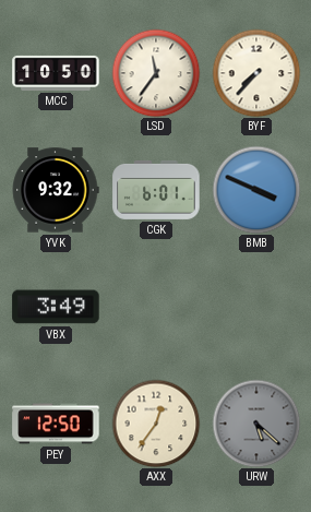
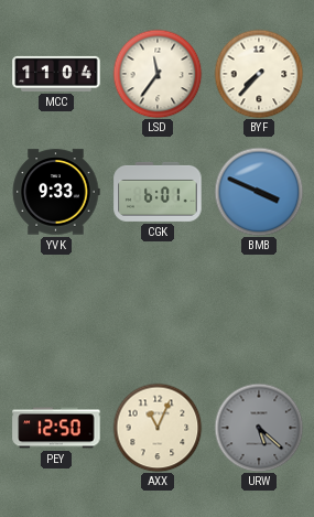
MCC: 10:50 -> 11:04
YVK: 9:32 -> 9:33
VBX: 3:49 -> none
AXX: 12:36 -> 11:04
